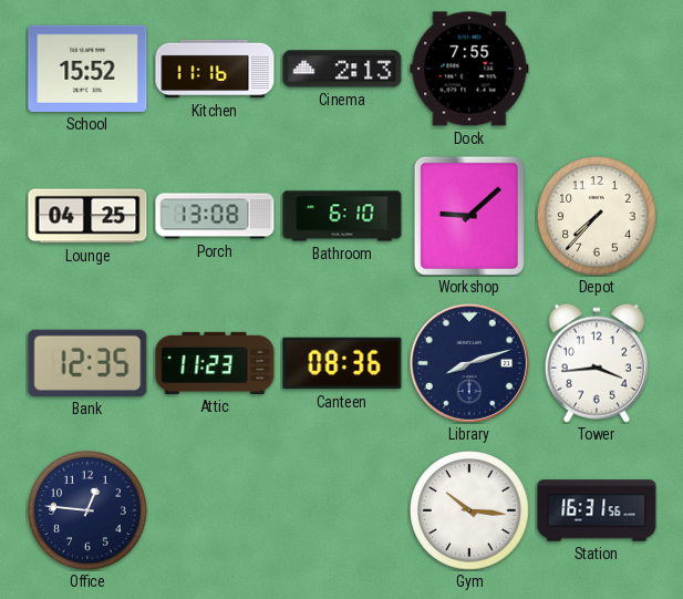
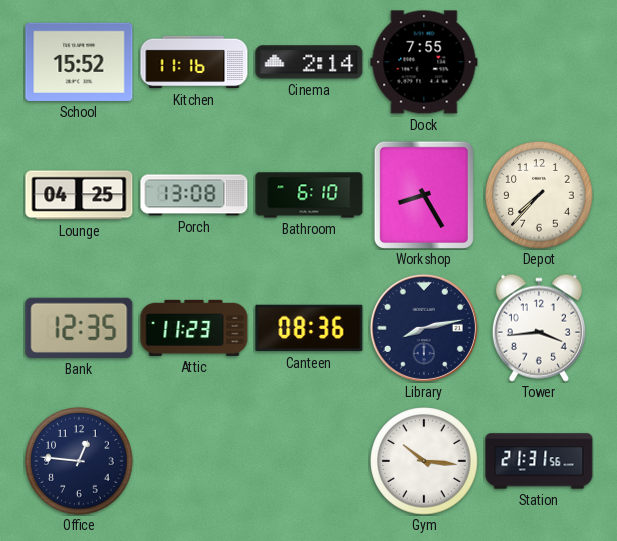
Cinema: 2:13 -> 2:14
Workshop: 9:08 -> 8:25
Library: 8:12 -> 8:13
Station: 16:31 -> 21:31
